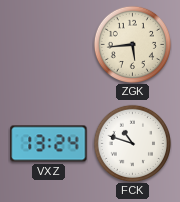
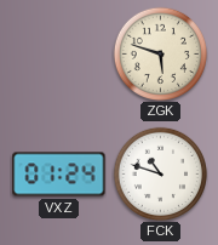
ZGK: 5:44 -> 5:48
VXZ: 13:24 -> 01:24
